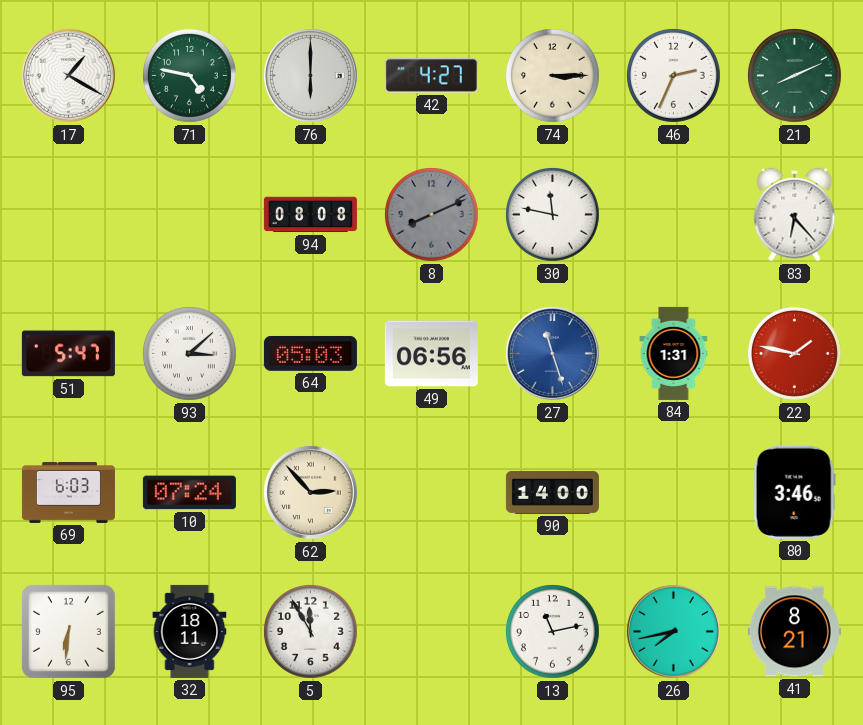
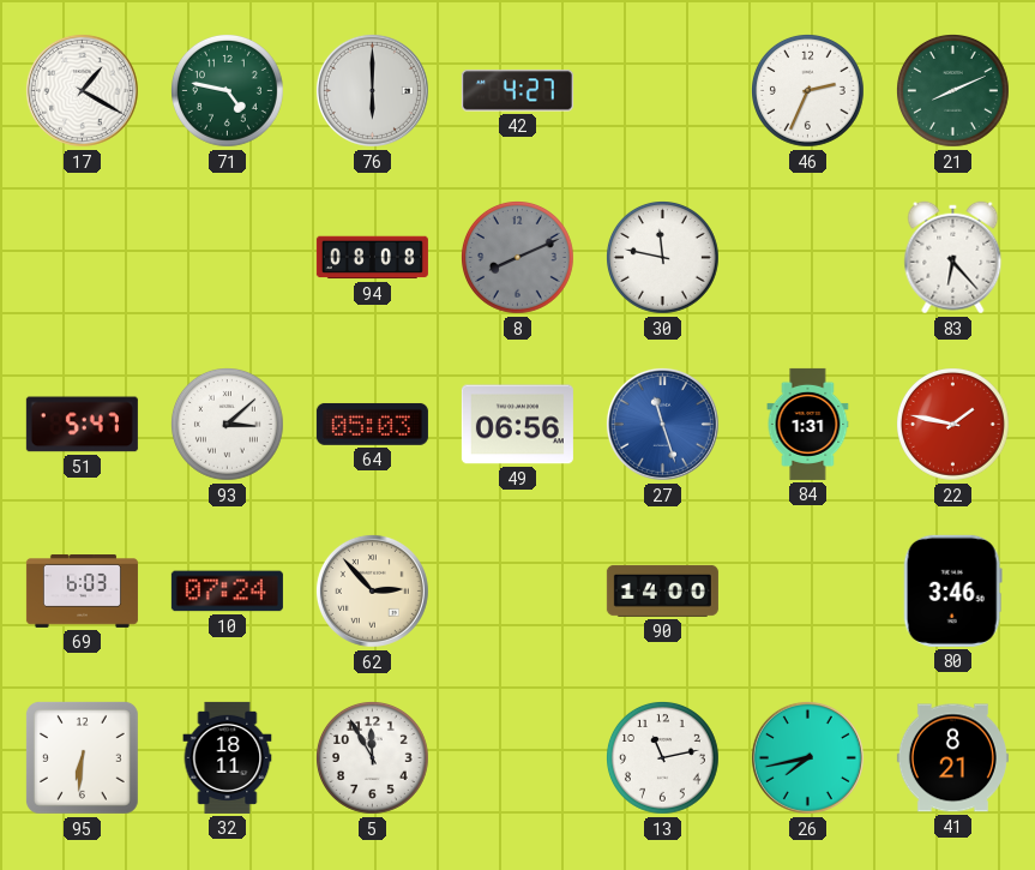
74: 3:15 -> none
